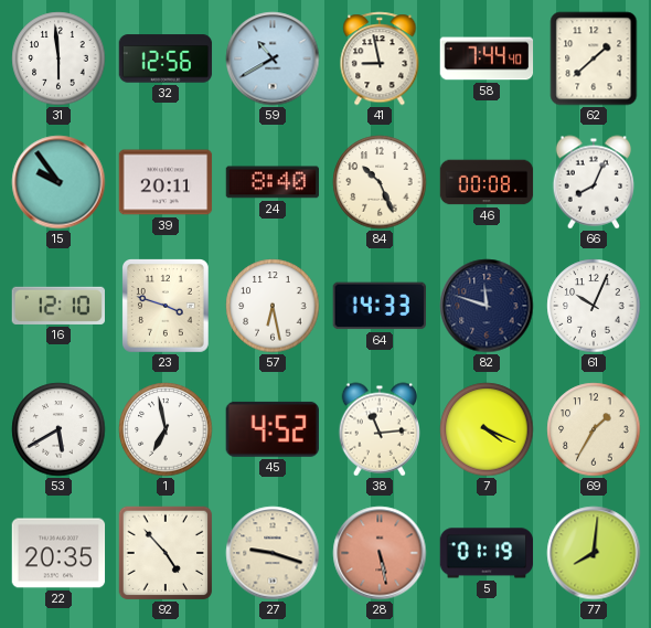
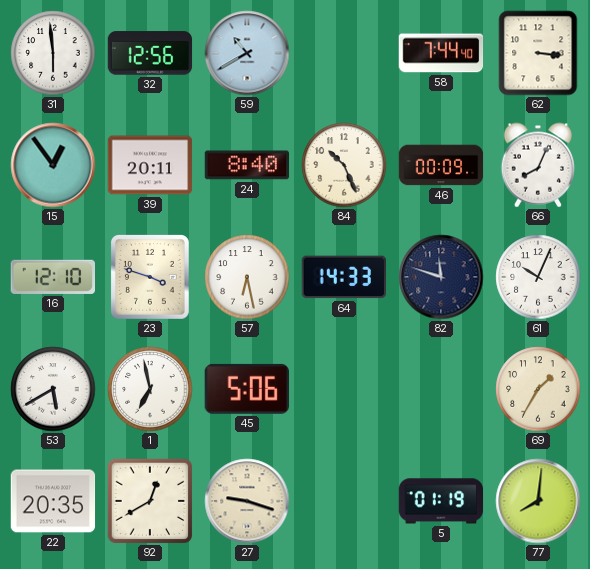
41: 8:58 -> none
62: 1:38 -> 3:16
15: 9:54 -> 12:54
46: 00:08 -> 00:09
45: 4:52 -> 5:06
38: 11:14 -> none
7: 4:19 -> none
92: 4:53 -> 12:40
28: 5:28 -> none
